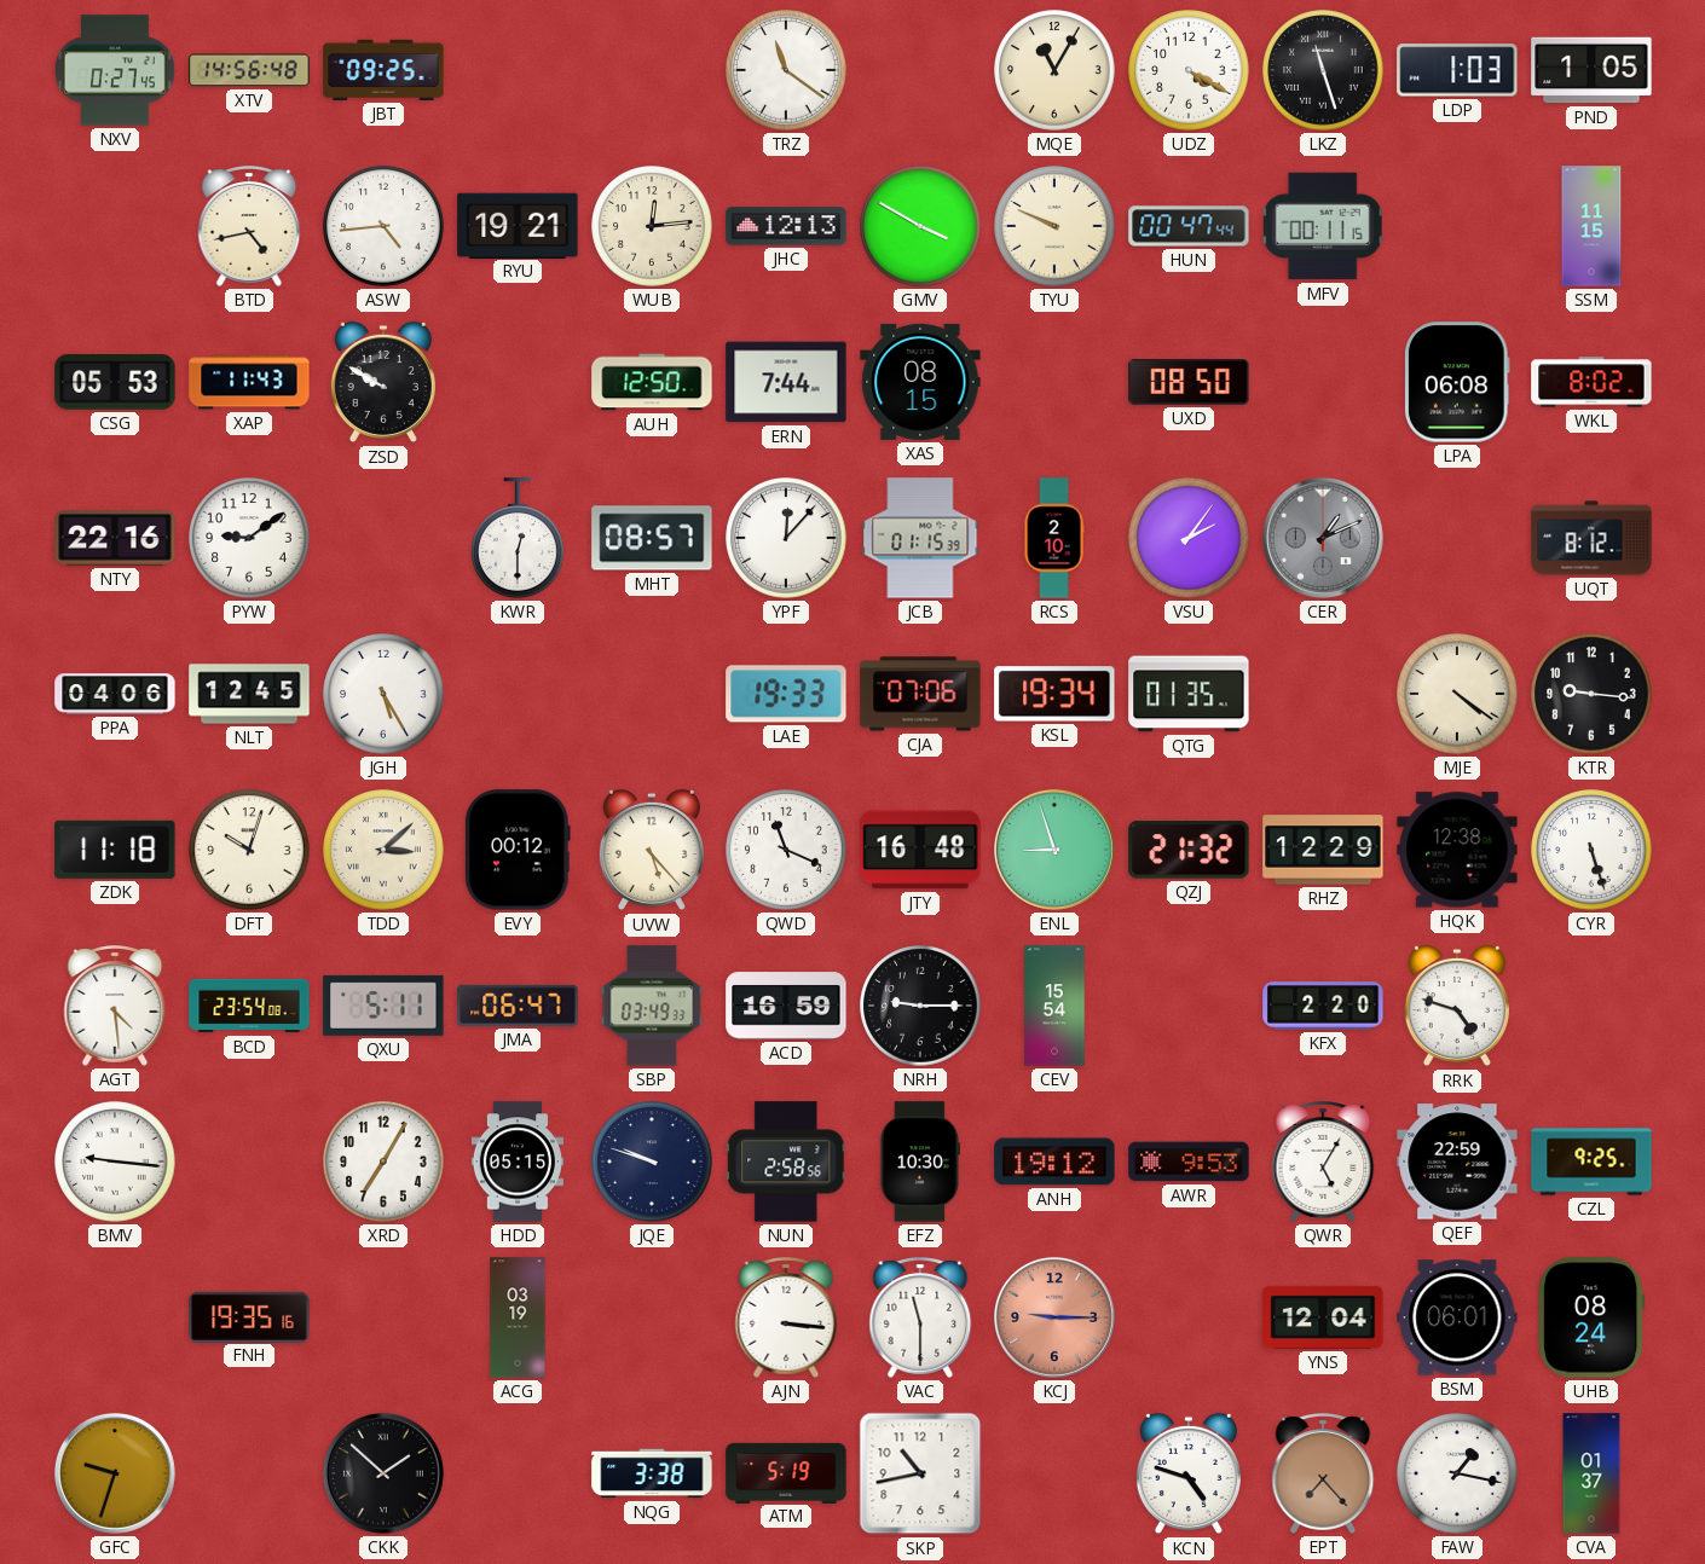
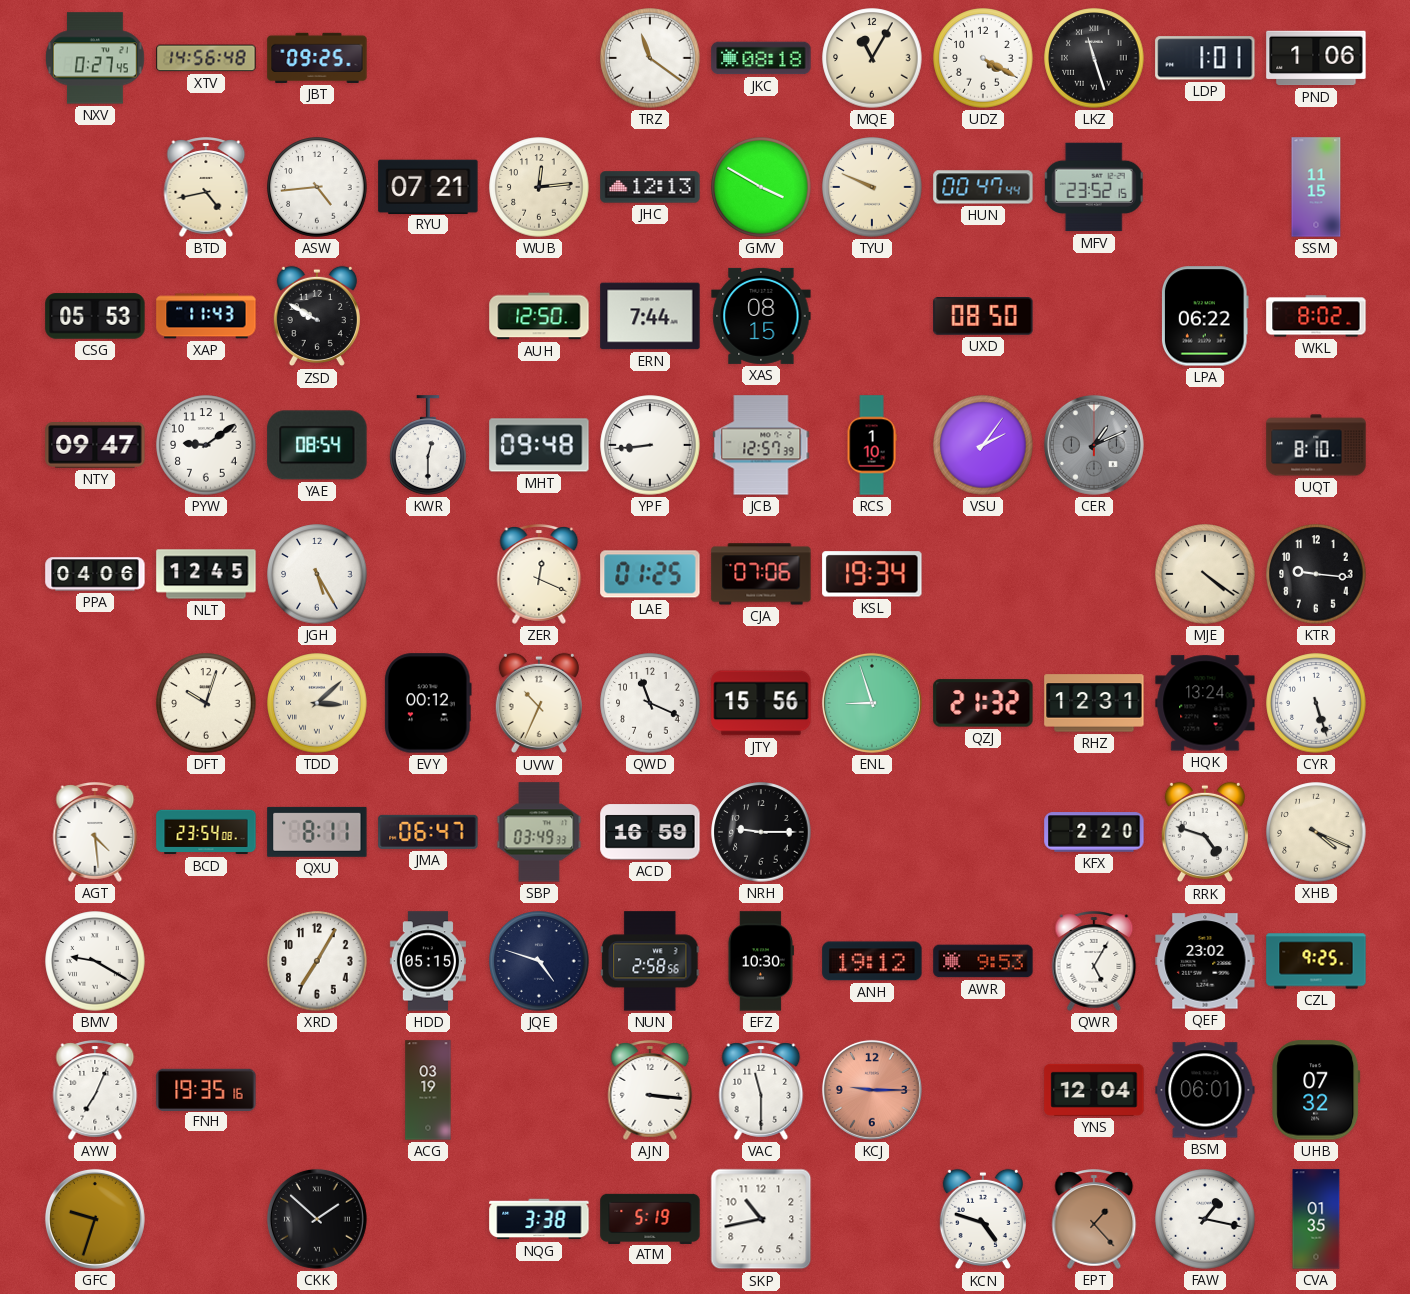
JKC: none -> 08:18
LDP: 1:03 -> 1:01
PND: 1:05 -> 1:06
RYU: 19:21 -> 07:21
MFV: 00:11 -> 23:52
LPA: 06:08 -> 06:22
NTY: 22:16 -> 09:47
YAE: none -> 08:54
MHT: 08:57 -> 09:48
YPF: 12:07 -> 8:44
JCB: 01:15 -> 12:57
RCS: 2:10 -> 1:10
UQT: 8:12 -> 8:10
ZER: none -> 12:19
LAE: 19:33 -> 01:25
QTG: 01:35 -> none
ZDK: 11:18 -> none
UVW: 5:23 -> 10:34
JTY: 16:48 -> 15:56
RHZ: 12:29 -> 12:31
HQK: 12:38 -> 13:24
QXU: 5:11 -> 8:11
CEV: 15:54 -> none
XHB: none -> 4:19
BMV: 9:16 -> 9:20
JQE: 9:48 -> 4:48
QEF: 22:59 -> 23:02
AYW: none -> 7:04
UHB: 08:24 -> 07:32
EPT: 7:23 -> 1:23
CVA: 01:37 -> 01:35
